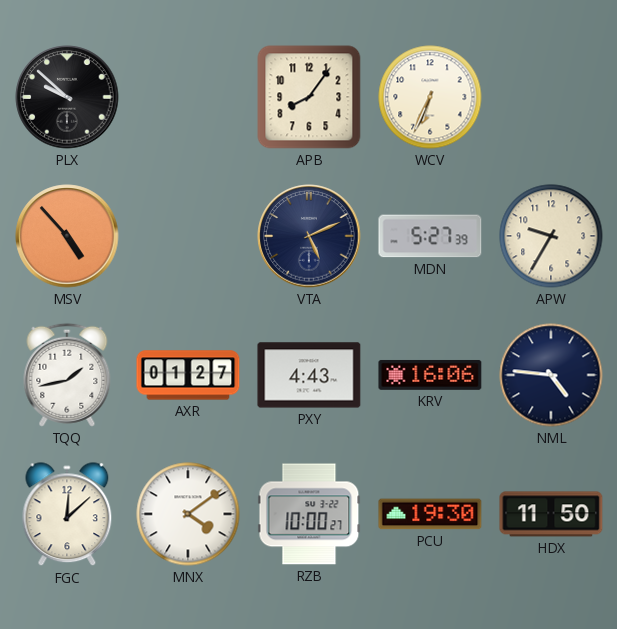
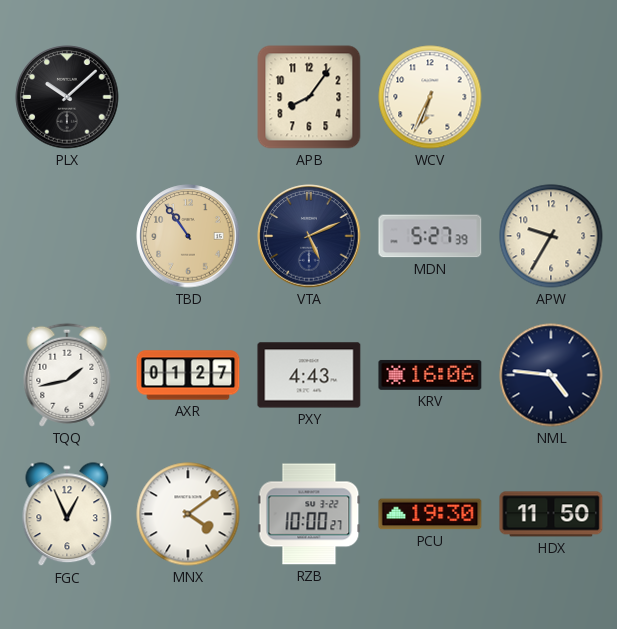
PLX: 9:52 -> 10:08
MSV: 4:53 -> none
TBD: none -> 10:54
FGC: 12:08 -> 12:56
